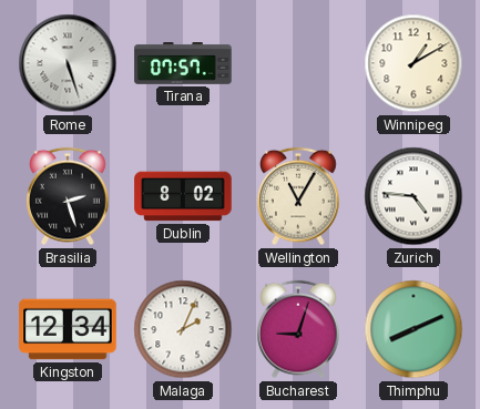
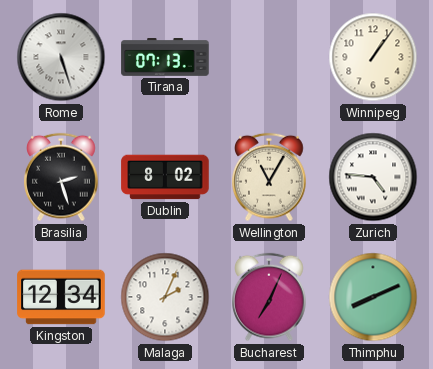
Tirana: 07:57 -> 07:13
Winnipeg: 1:10 -> 1:06
Bucharest: 9:03 -> 7:04
